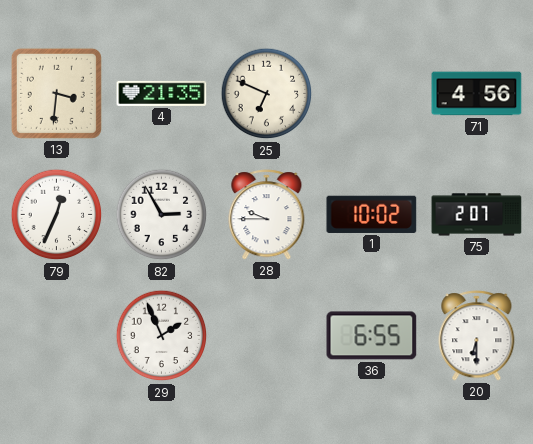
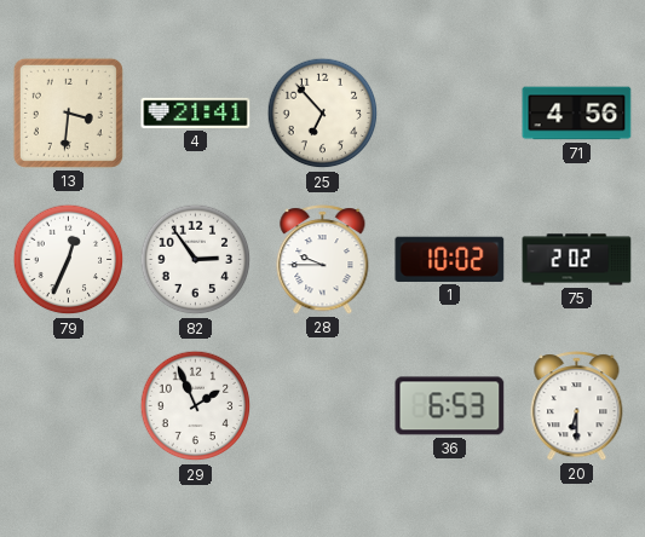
4: 21:35 -> 21:41
25: 6:49 -> 6:53
82: 2:55 -> 2:54
75: 2:07 -> 2:02
36: 6:55 -> 6:53
